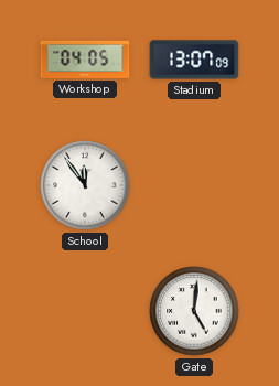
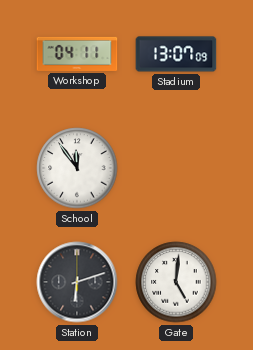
Workshop: 04:05 -> 04:11
Station: none -> 6:12
